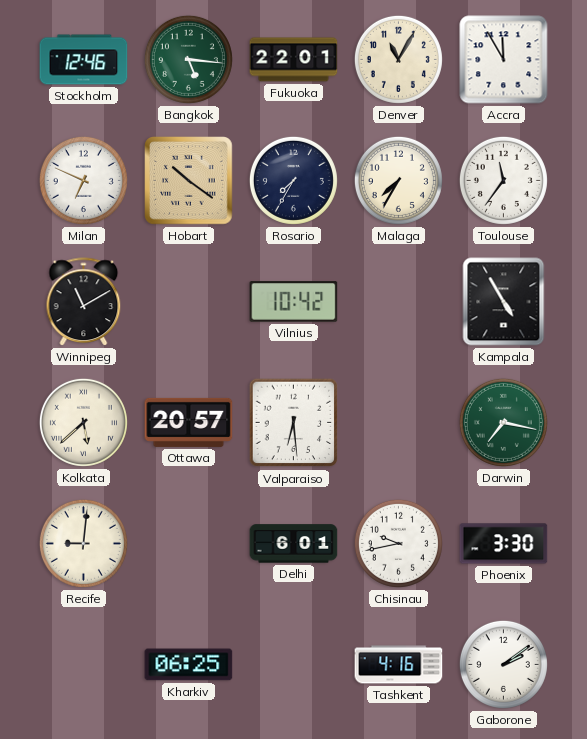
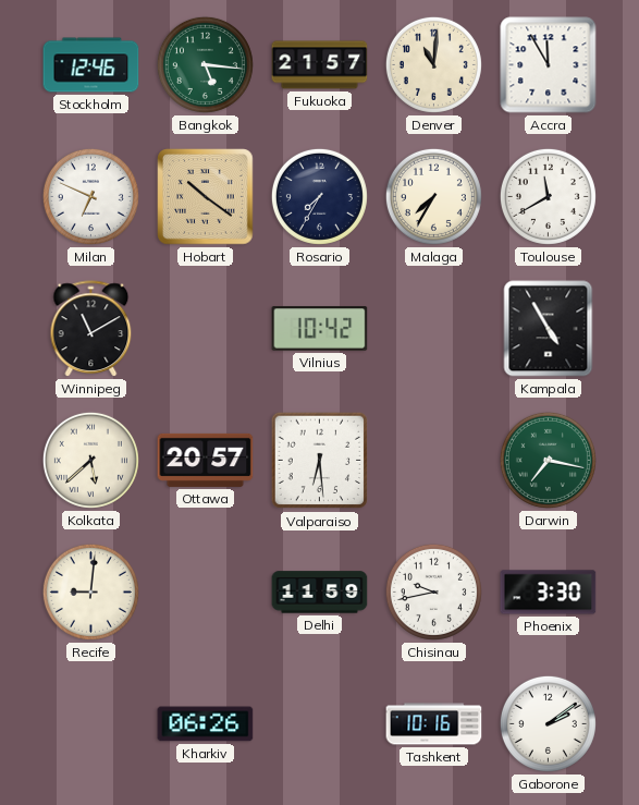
Fukuoka: 22:01 -> 21:57
Denver: 11:05 -> 11:01
Toulouse: 11:36 -> 11:40
Delhi: 6:01 -> 11:59
Kharkiv: 06:25 -> 06:26
Tashkent: 4:16 -> 10:16
